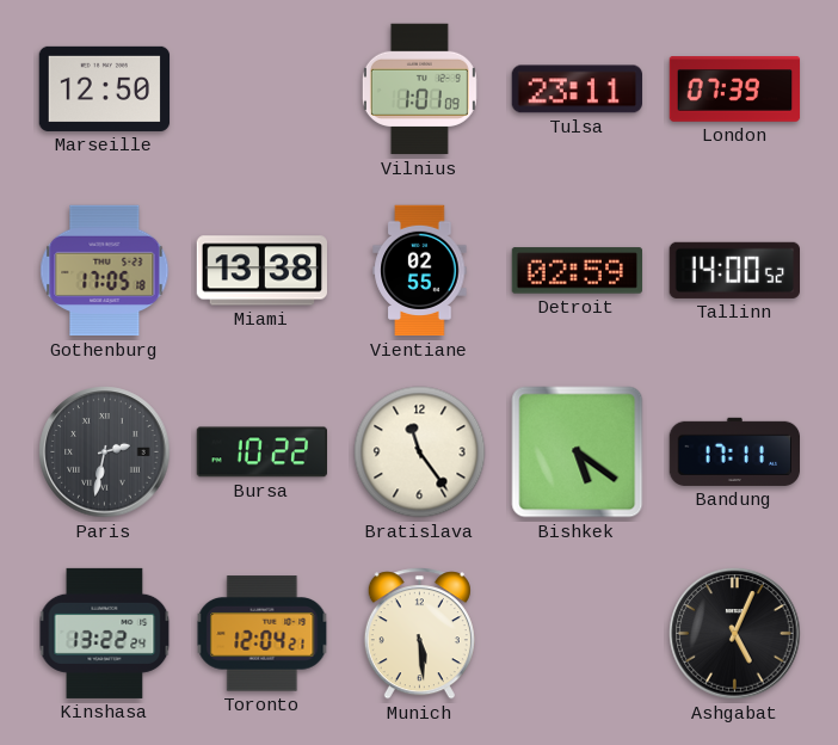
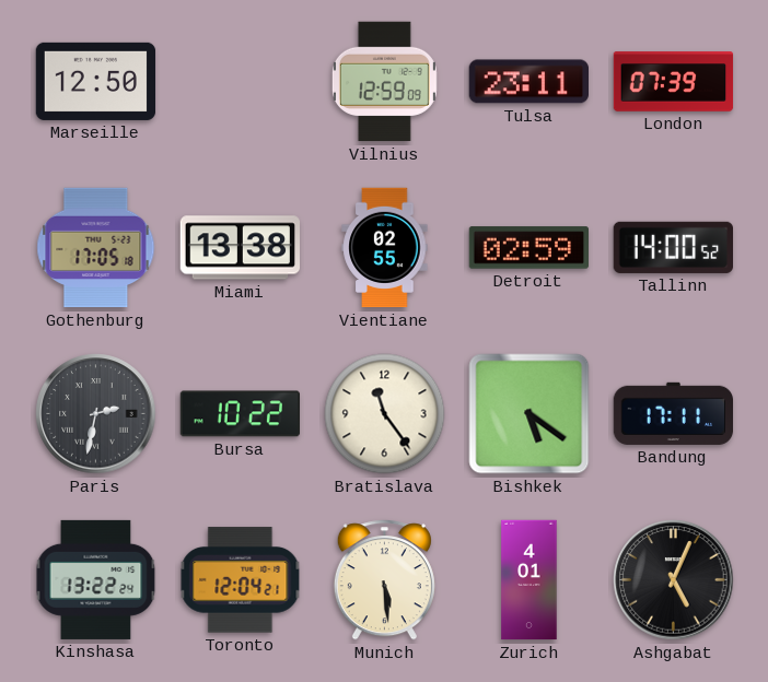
Vilnius: 1:01 -> 12:59
Zurich: none -> 4:01
